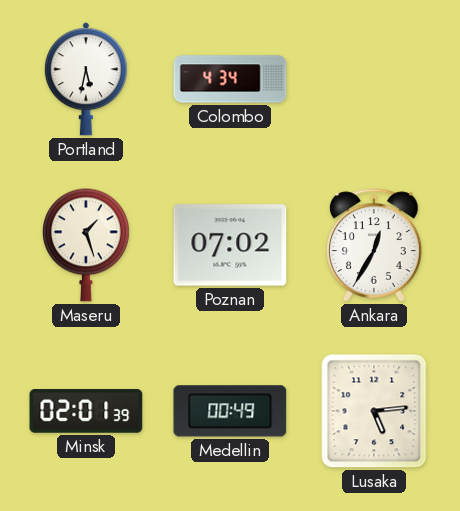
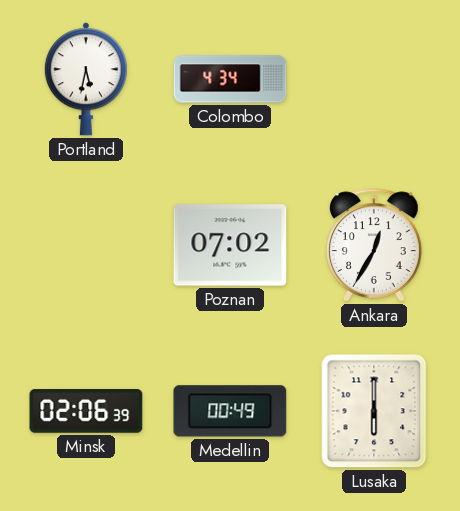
Maseru: 1:27 -> none
Minsk: 02:01 -> 02:06
Lusaka: 5:14 -> 6:00
